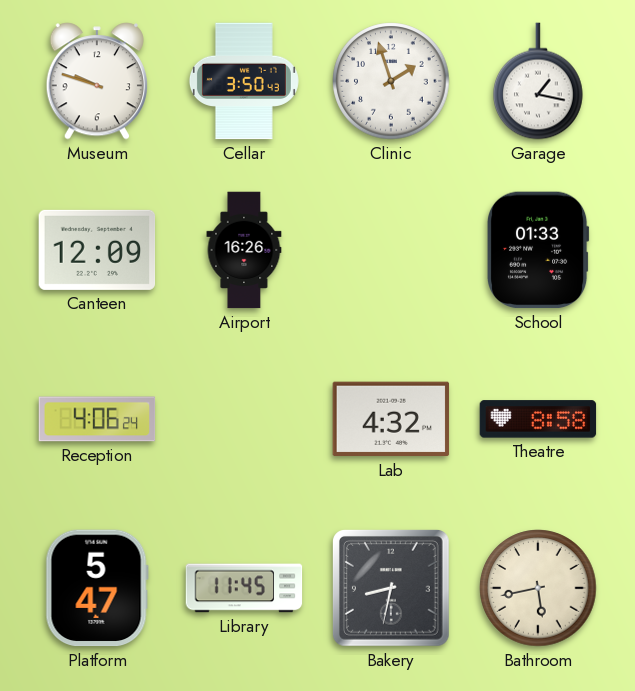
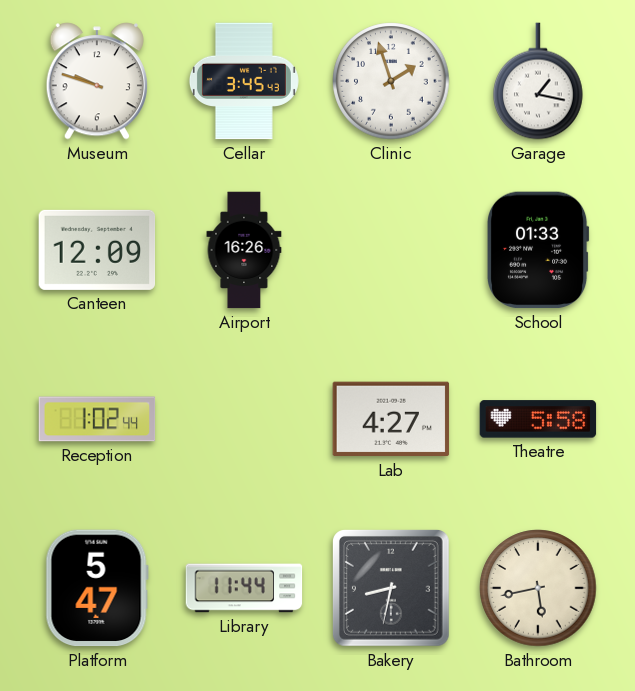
Cellar: 3:50 -> 3:45
Reception: 4:06 -> 1:02
Lab: 4:32 -> 4:27
Theatre: 8:58 -> 5:58
Library: 11:45 -> 11:44
